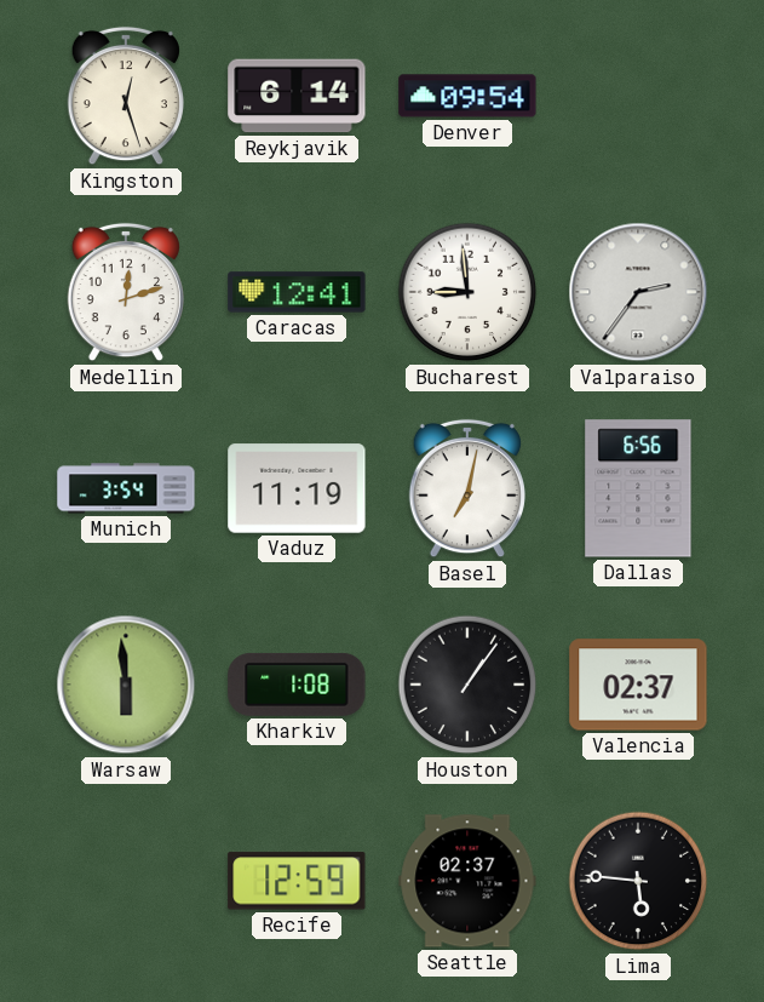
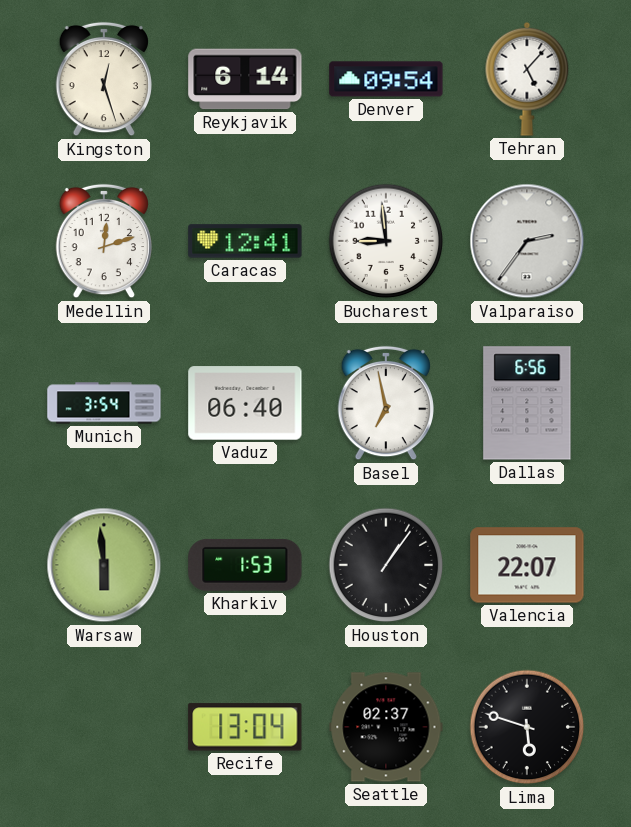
Tehran: none -> 5:07
Vaduz: 11:19 -> 06:40
Basel: 7:02 -> 6:58
Kharkiv: 1:08 -> 1:53
Valencia: 02:37 -> 22:07
Recife: 12:59 -> 13:04
Lima: 5:46 -> 5:48
